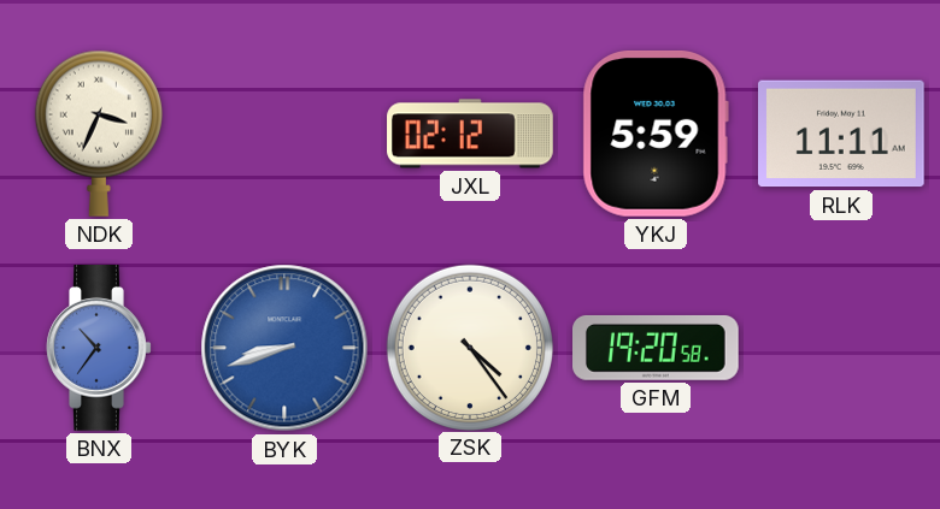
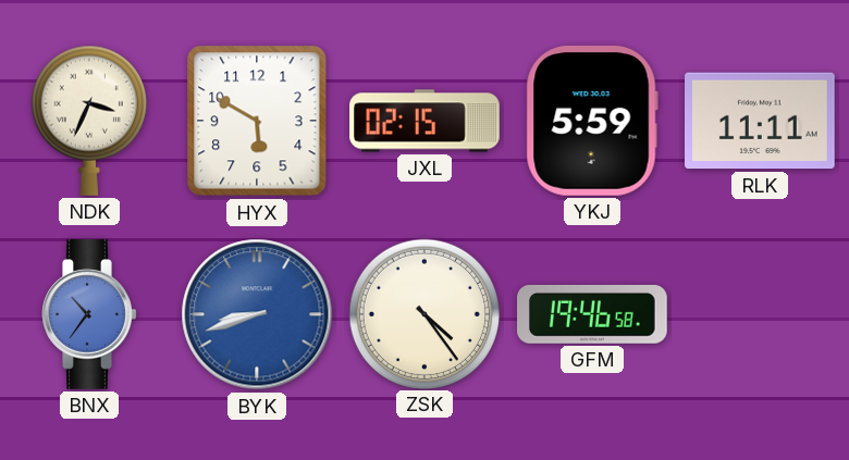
HYX: none -> 5:50
JXL: 02:12 -> 02:15
GFM: 19:20 -> 19:46
